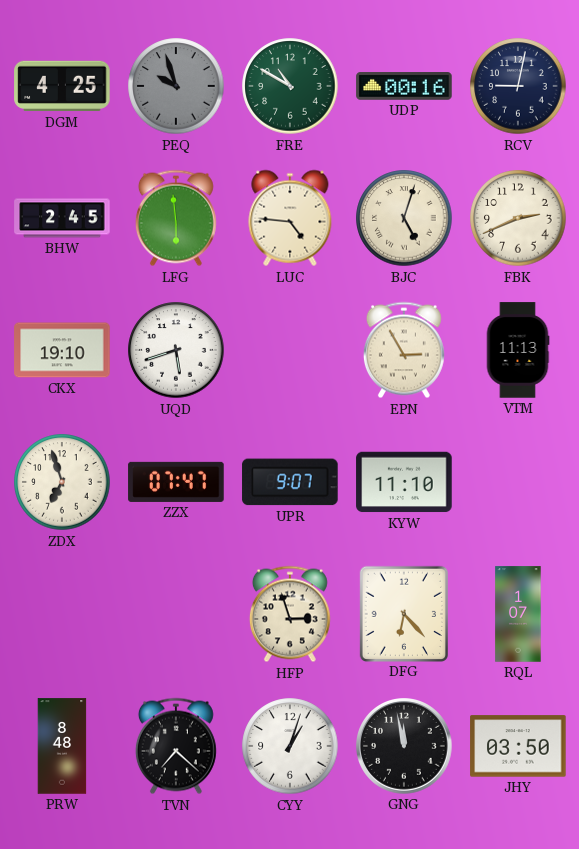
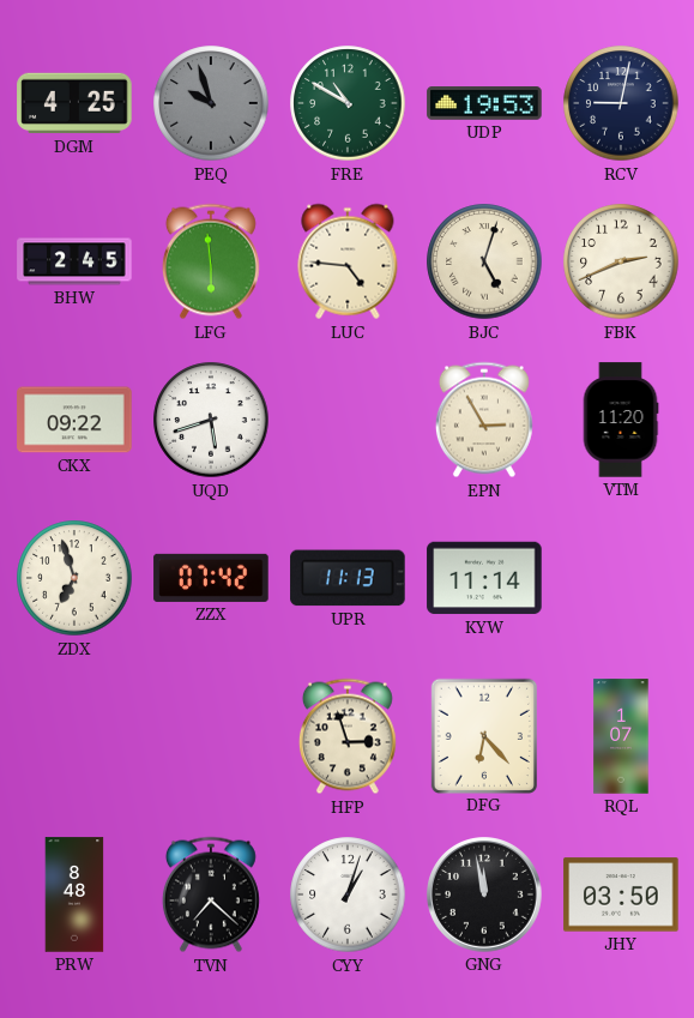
UDP: 00:16 -> 19:53
CKX: 19:10 -> 09:22
VTM: 11:13 -> 11:20
ZZX: 07:47 -> 07:42
UPR: 9:07 -> 11:13
KYW: 11:10 -> 11:14
